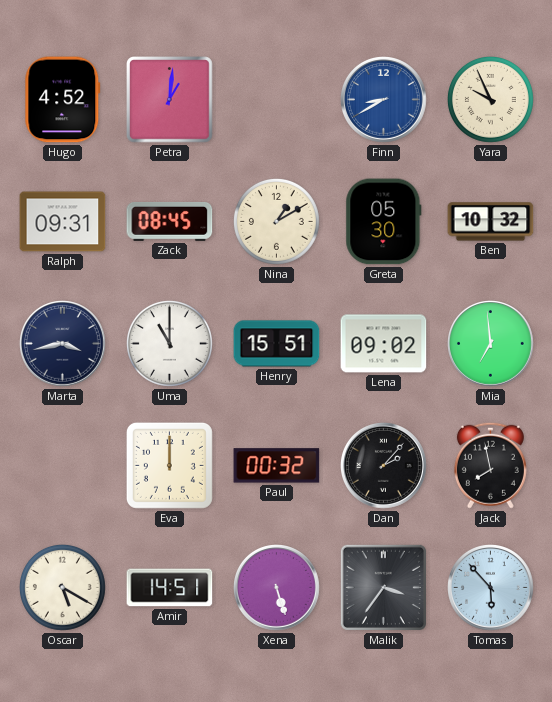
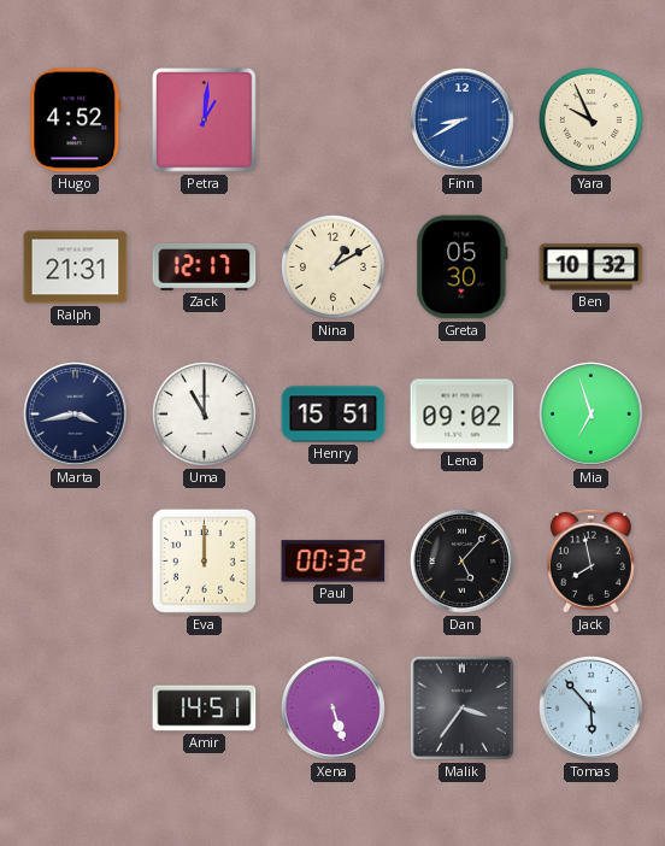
Ralph: 09:31 -> 21:31
Zack: 08:45 -> 12:17
Mia: 6:59 -> 6:57
Dan: 2:07 -> 5:07
Oscar: 5:20 -> none
